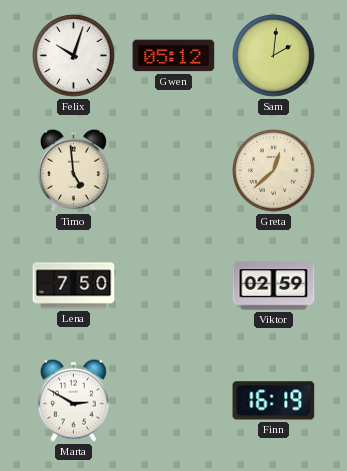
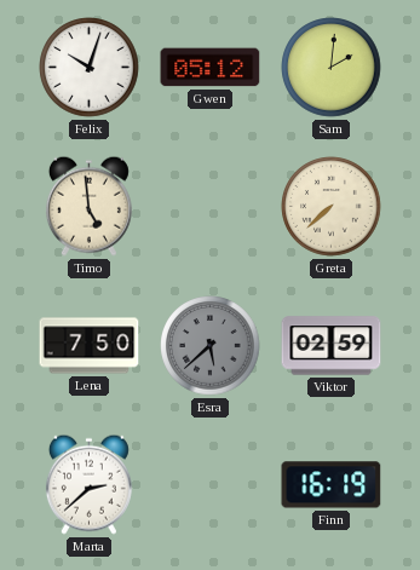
Greta: 12:38 -> 7:38
Esra: none -> 5:38
Marta: 2:50 -> 2:38
